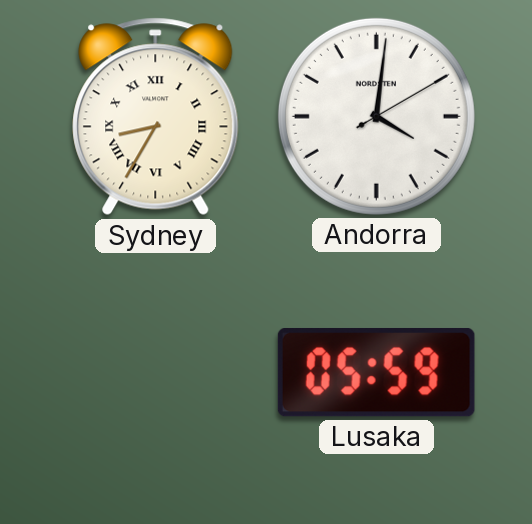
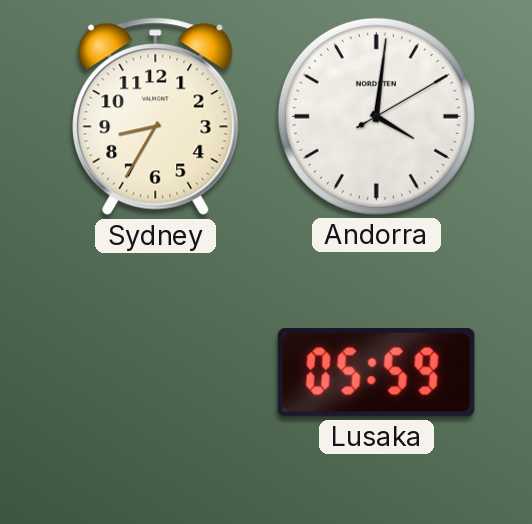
Sydney numerals: Roman -> Arabic
